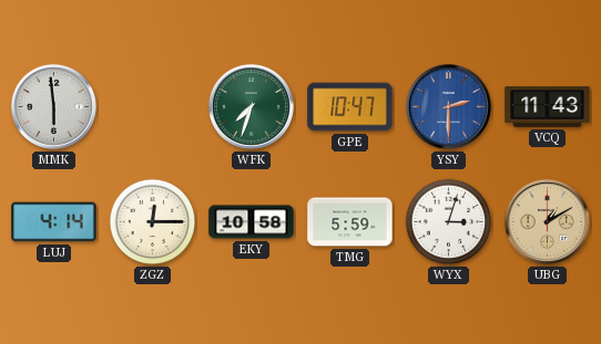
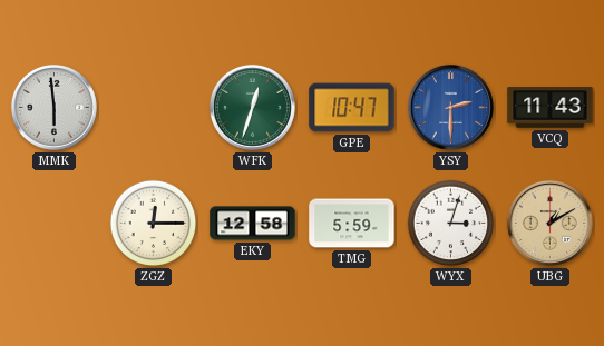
WFK: 7:33 -> 12:33
LUJ: 4:14 -> none
EKY: 10:58 -> 12:58
